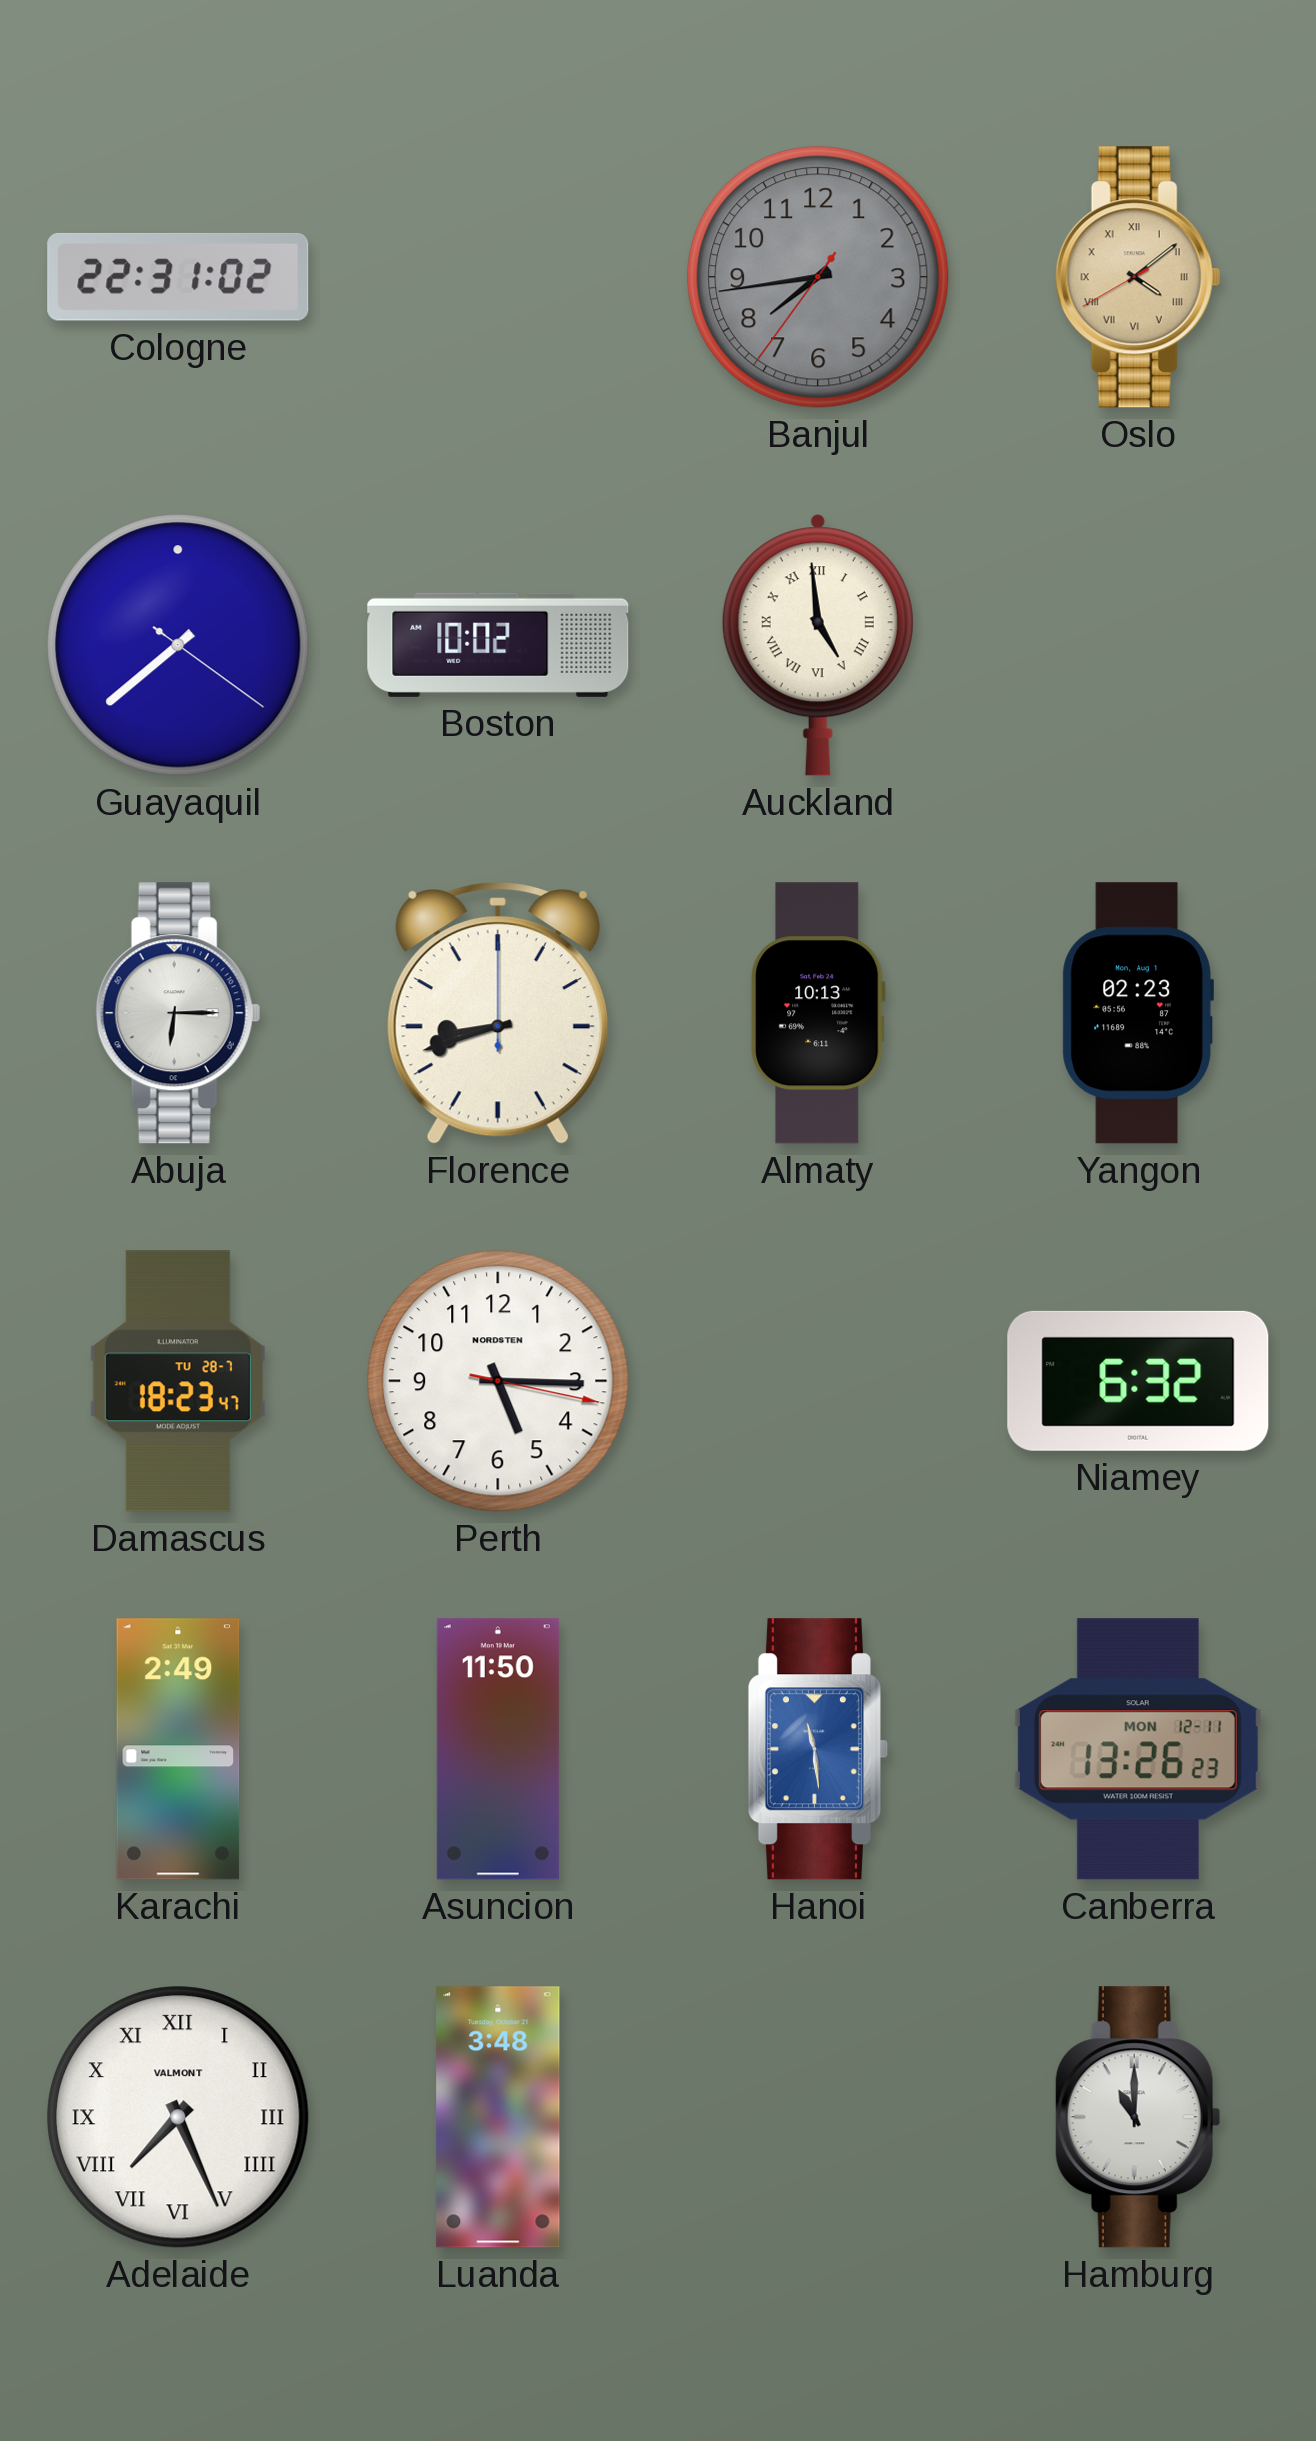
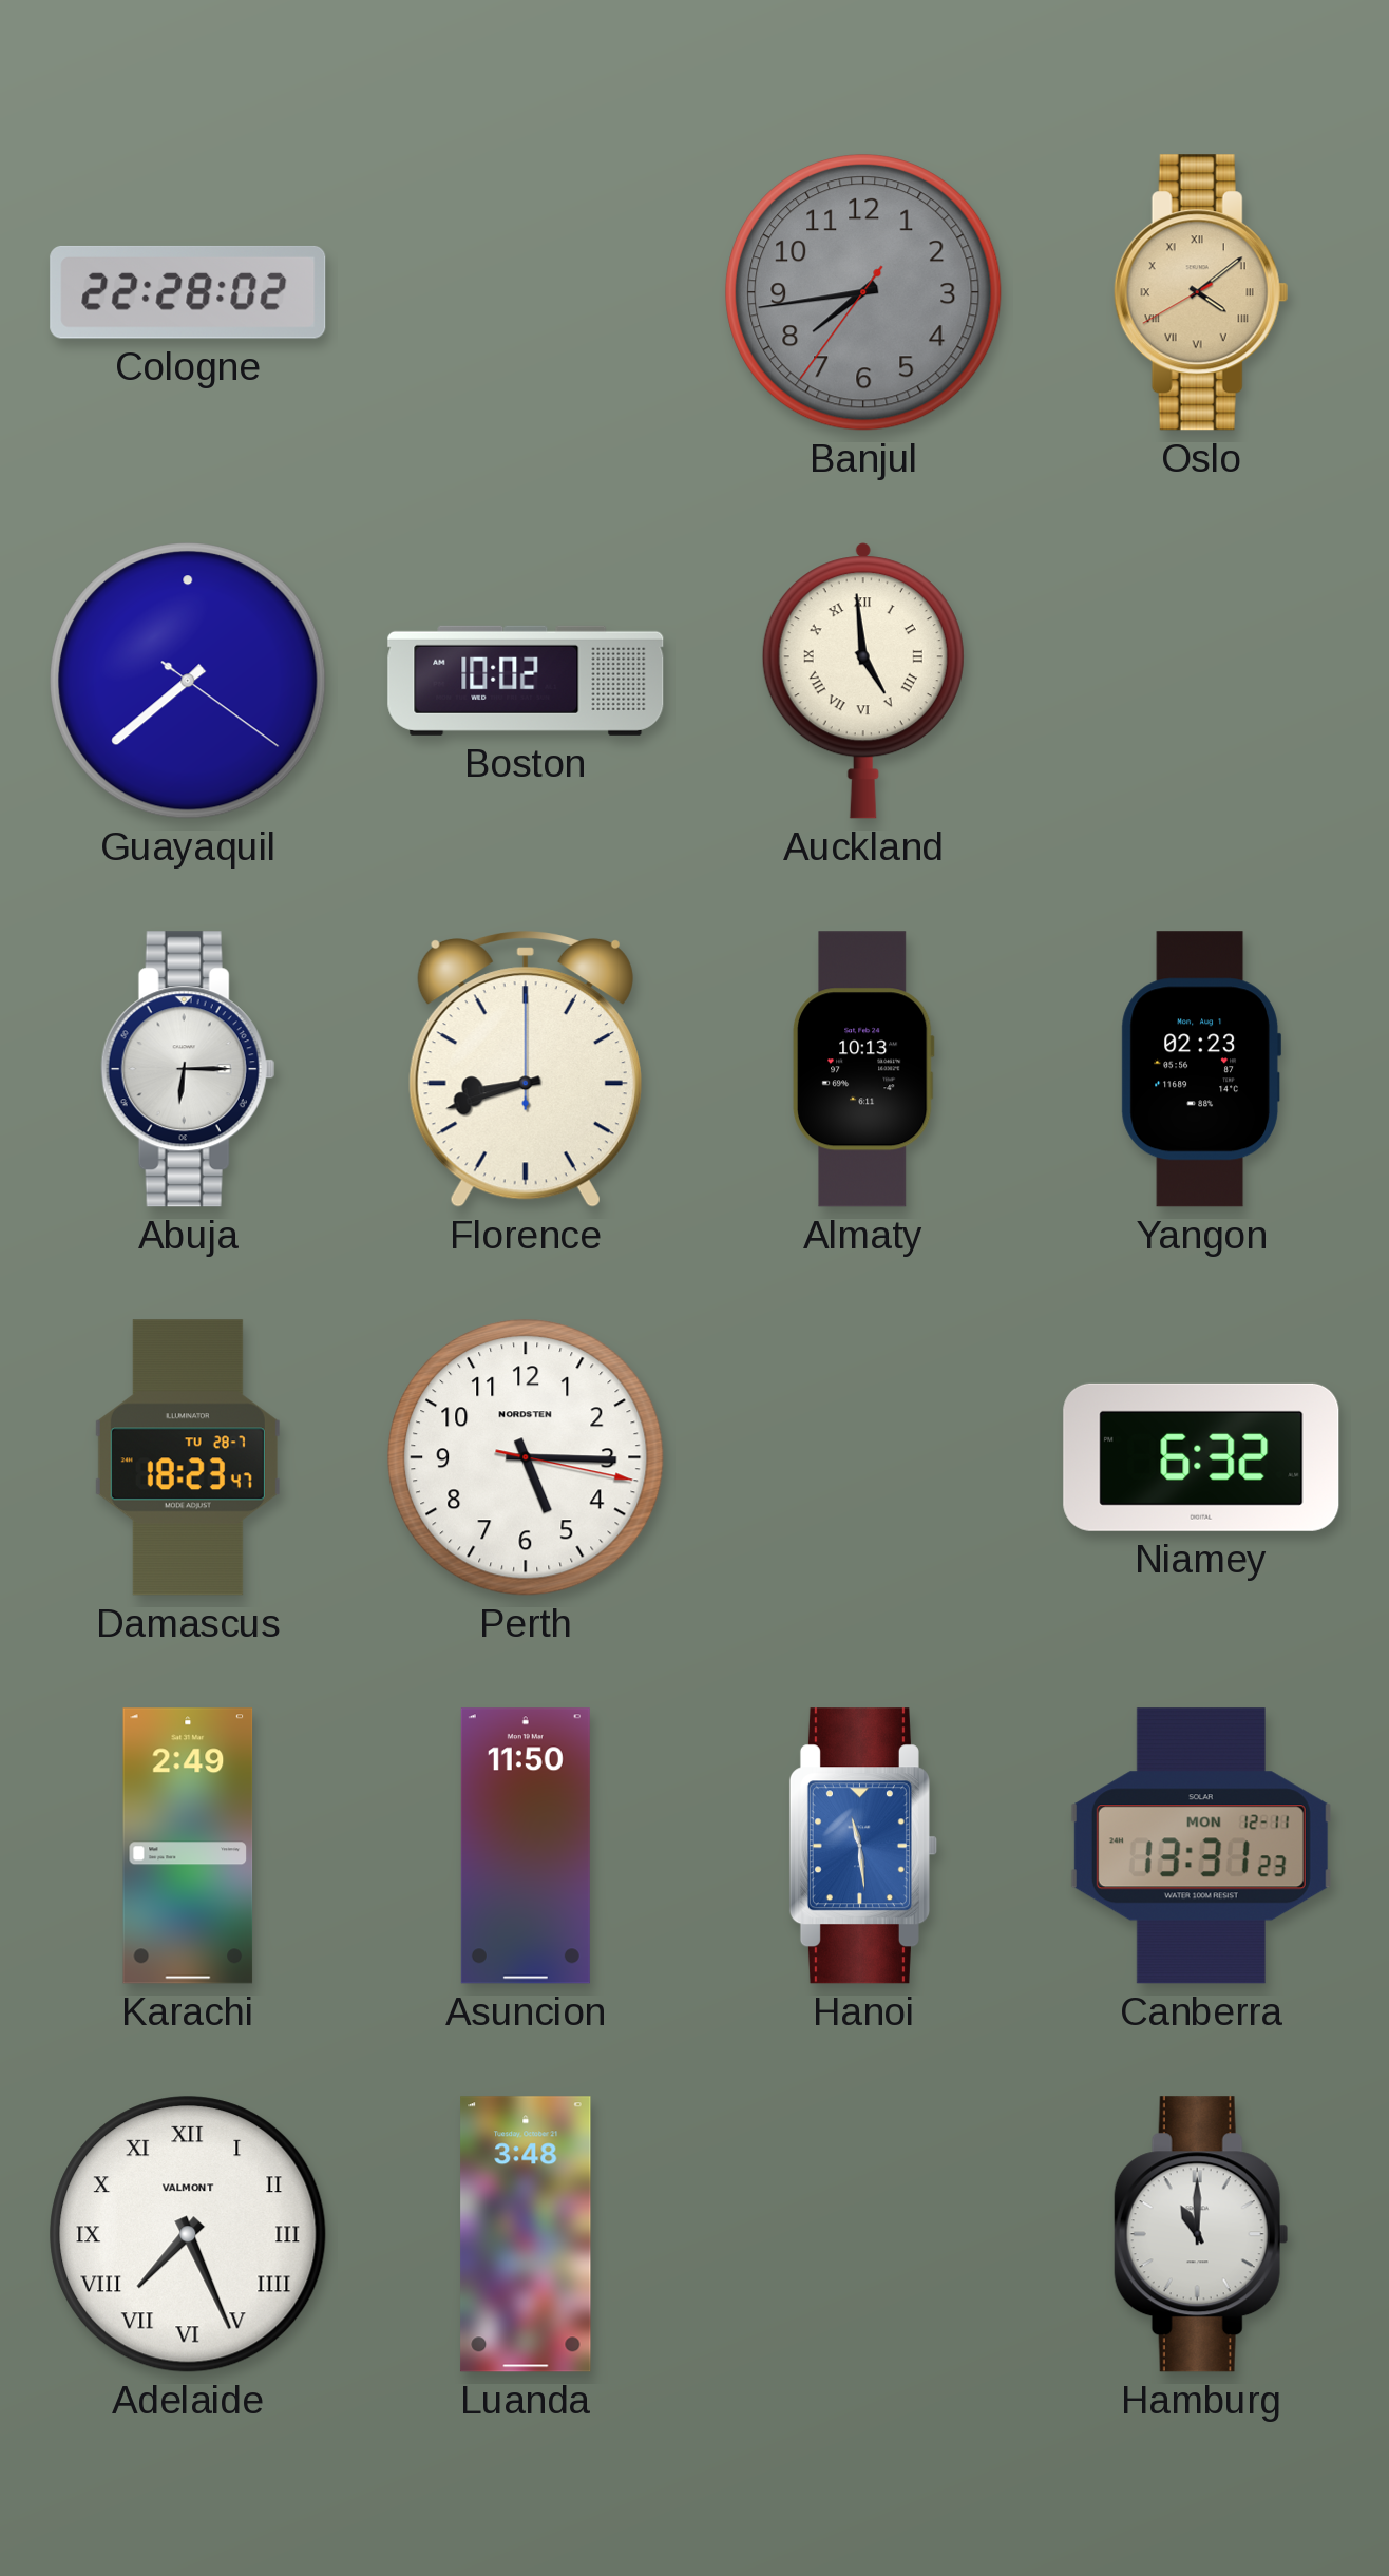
Cologne: 22:31 -> 22:28
Canberra: 13:26 -> 13:31
